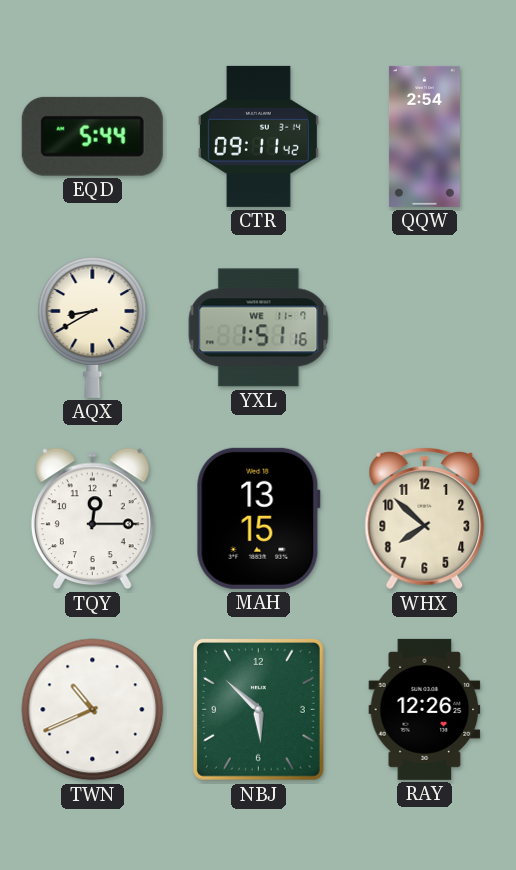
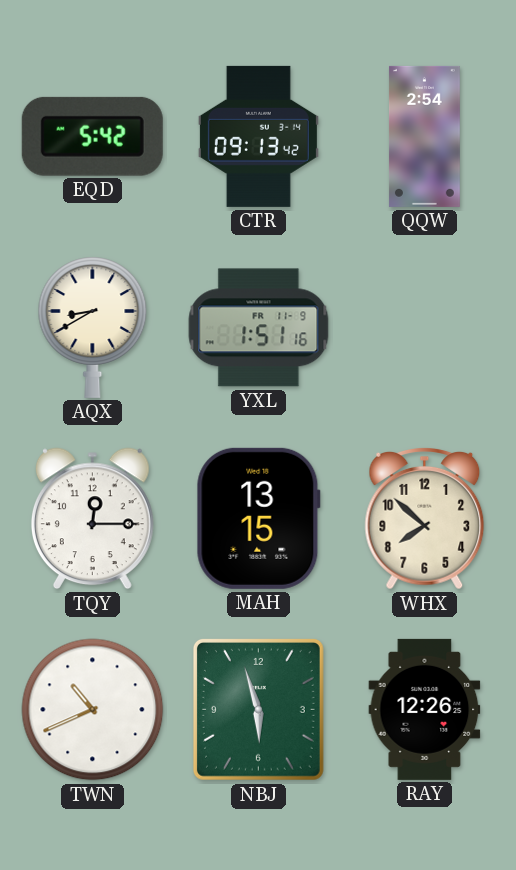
EQD: 5:44 -> 5:42
CTR: 09:11 -> 09:13
YXL date: WE 11-7 -> FR 11-9
NBJ: 5:52 -> 5:57
